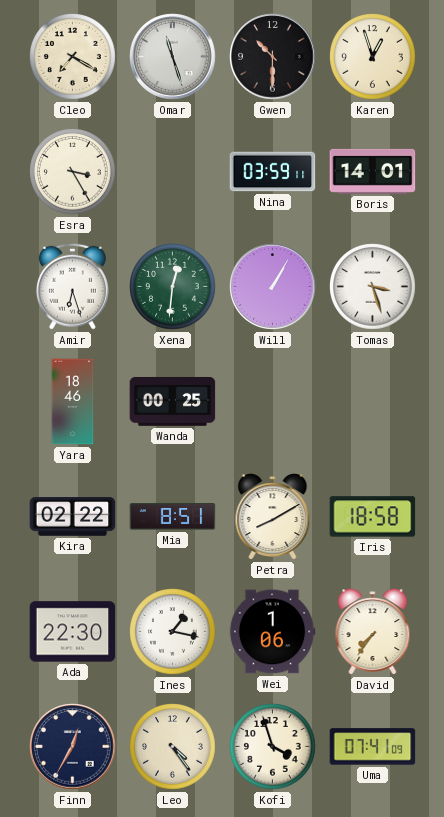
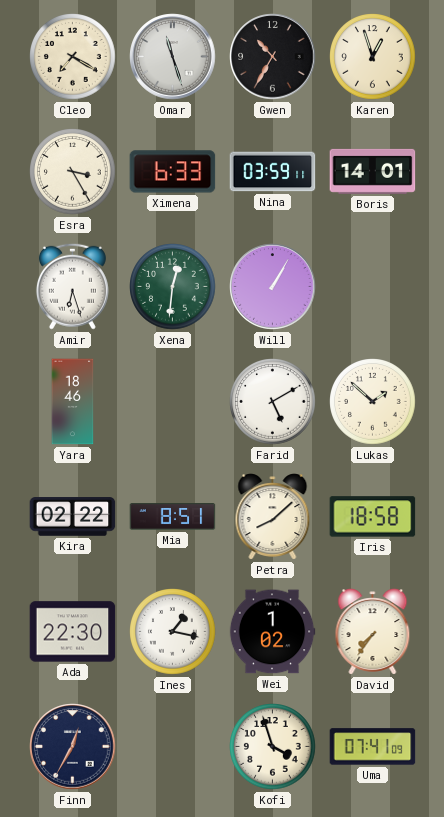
Gwen: 10:30 -> 10:35
Ximena: none -> 6:33
Tomas: 3:27 -> none
Wanda: 00:25 -> none
Farid: none -> 5:10
Lukas: none -> 1:52
Petra: 8:10 -> 8:08
Wei: 1:06 -> 1:02
Leo: 4:24 -> none
